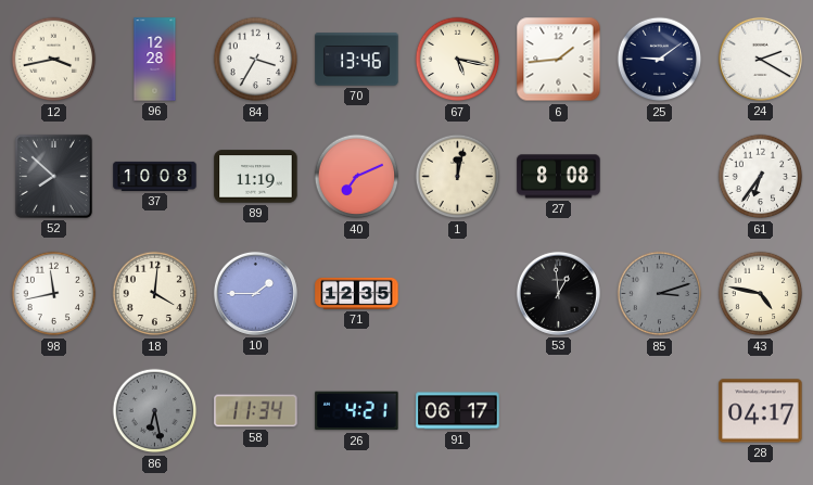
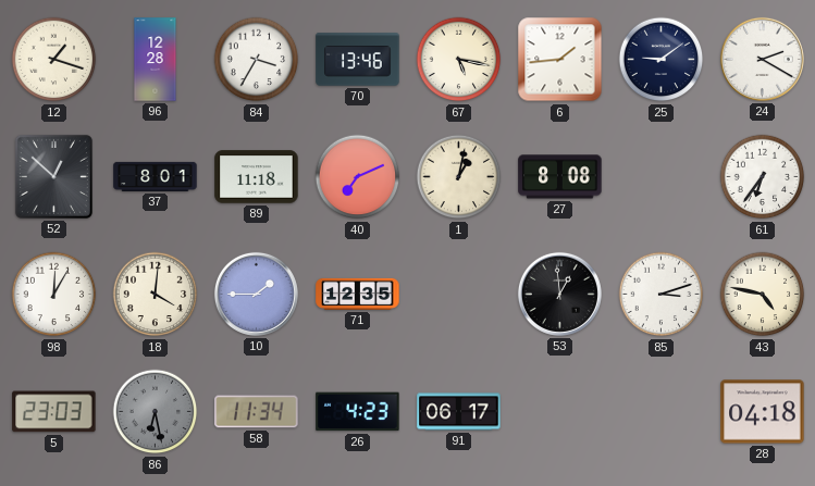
12: 3:43 -> 1:18
52: 7:52 -> 12:52
37: 10:08 -> 8:01
89: 11:19 -> 11:18
1: 12:02 -> 1:02
98: 11:43 -> 12:05
85 dial: grey -> white
5: none -> 23:03
26: 4:21 -> 4:23
28: 04:17 -> 04:18
